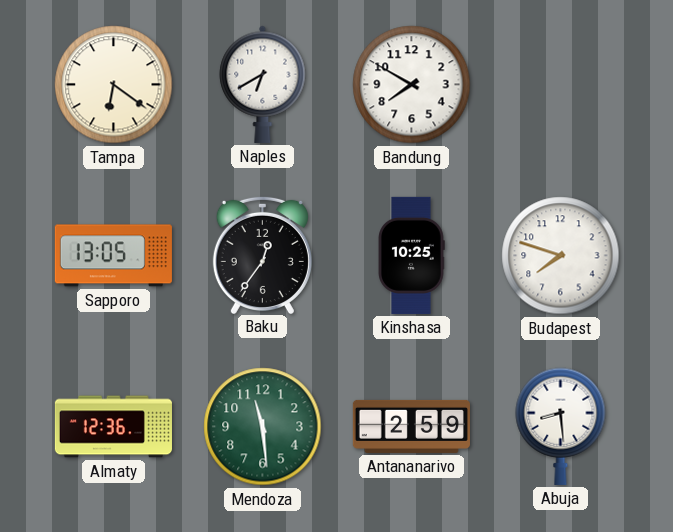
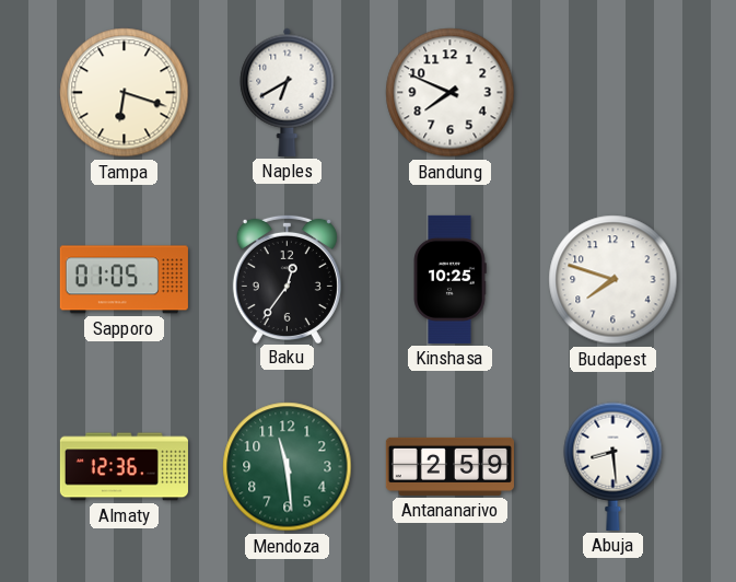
Tampa: 6:21 -> 6:18
Bandung: 7:50 -> 7:49
Sapporo: 13:05 -> 01:05
